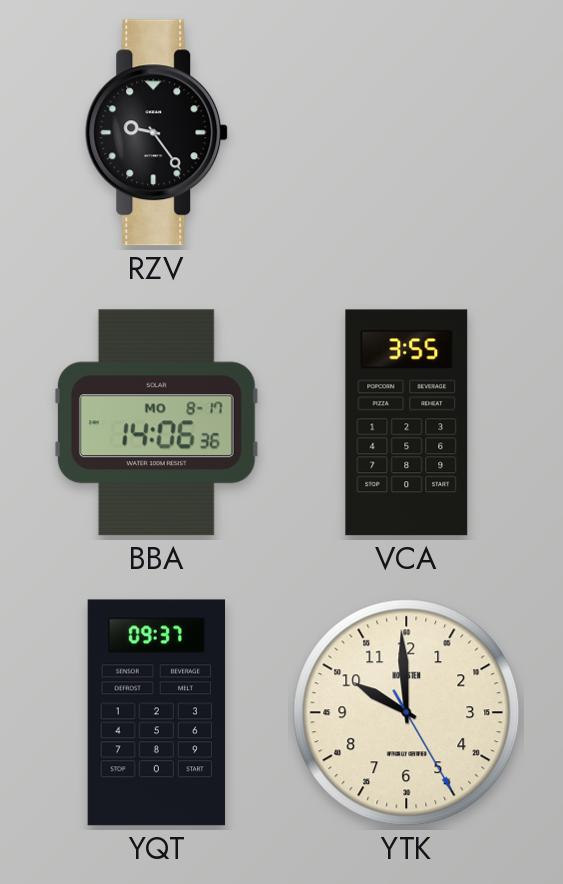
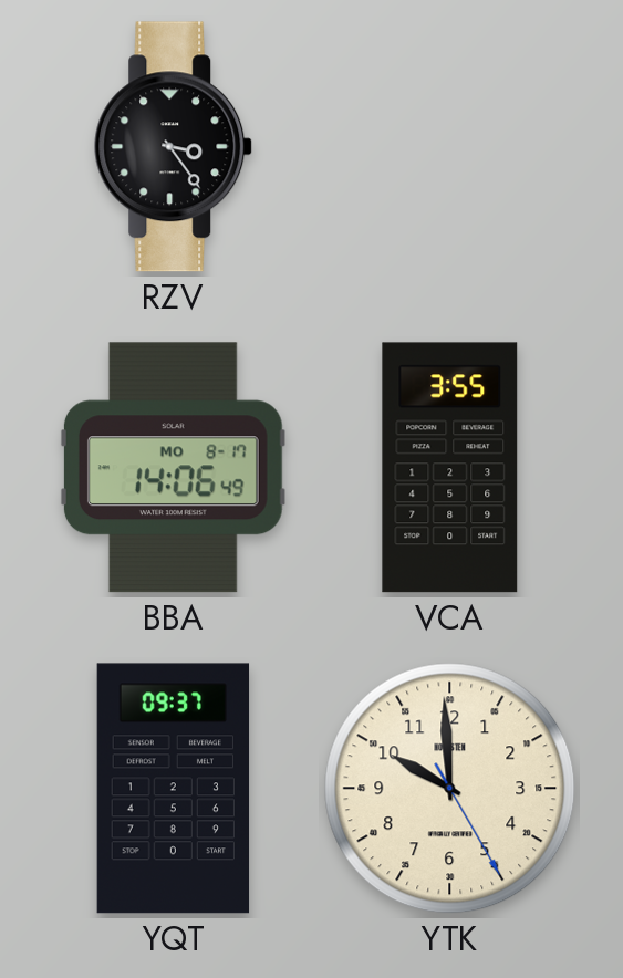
RZV: 9:24 -> 3:24
BBA: 14:06:36 -> 14:06:49
